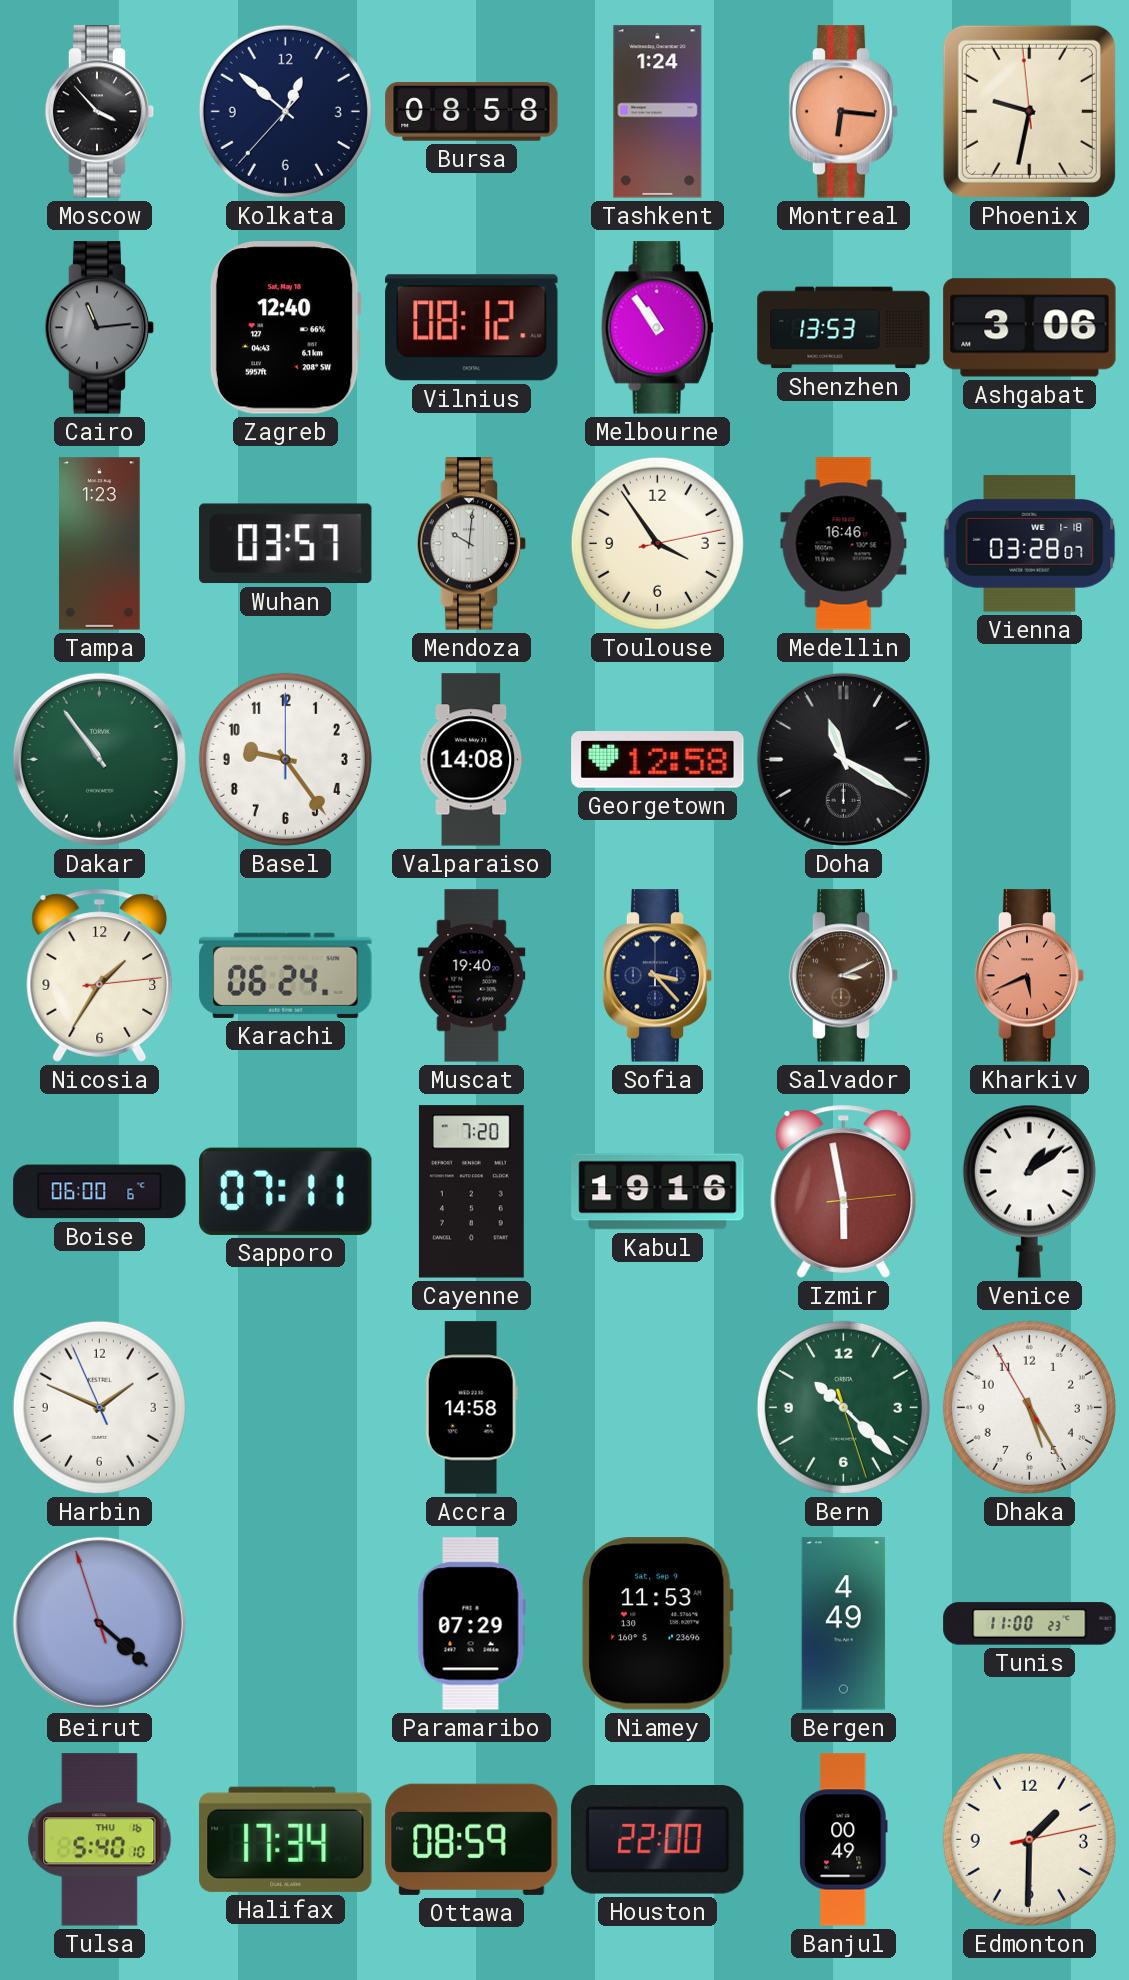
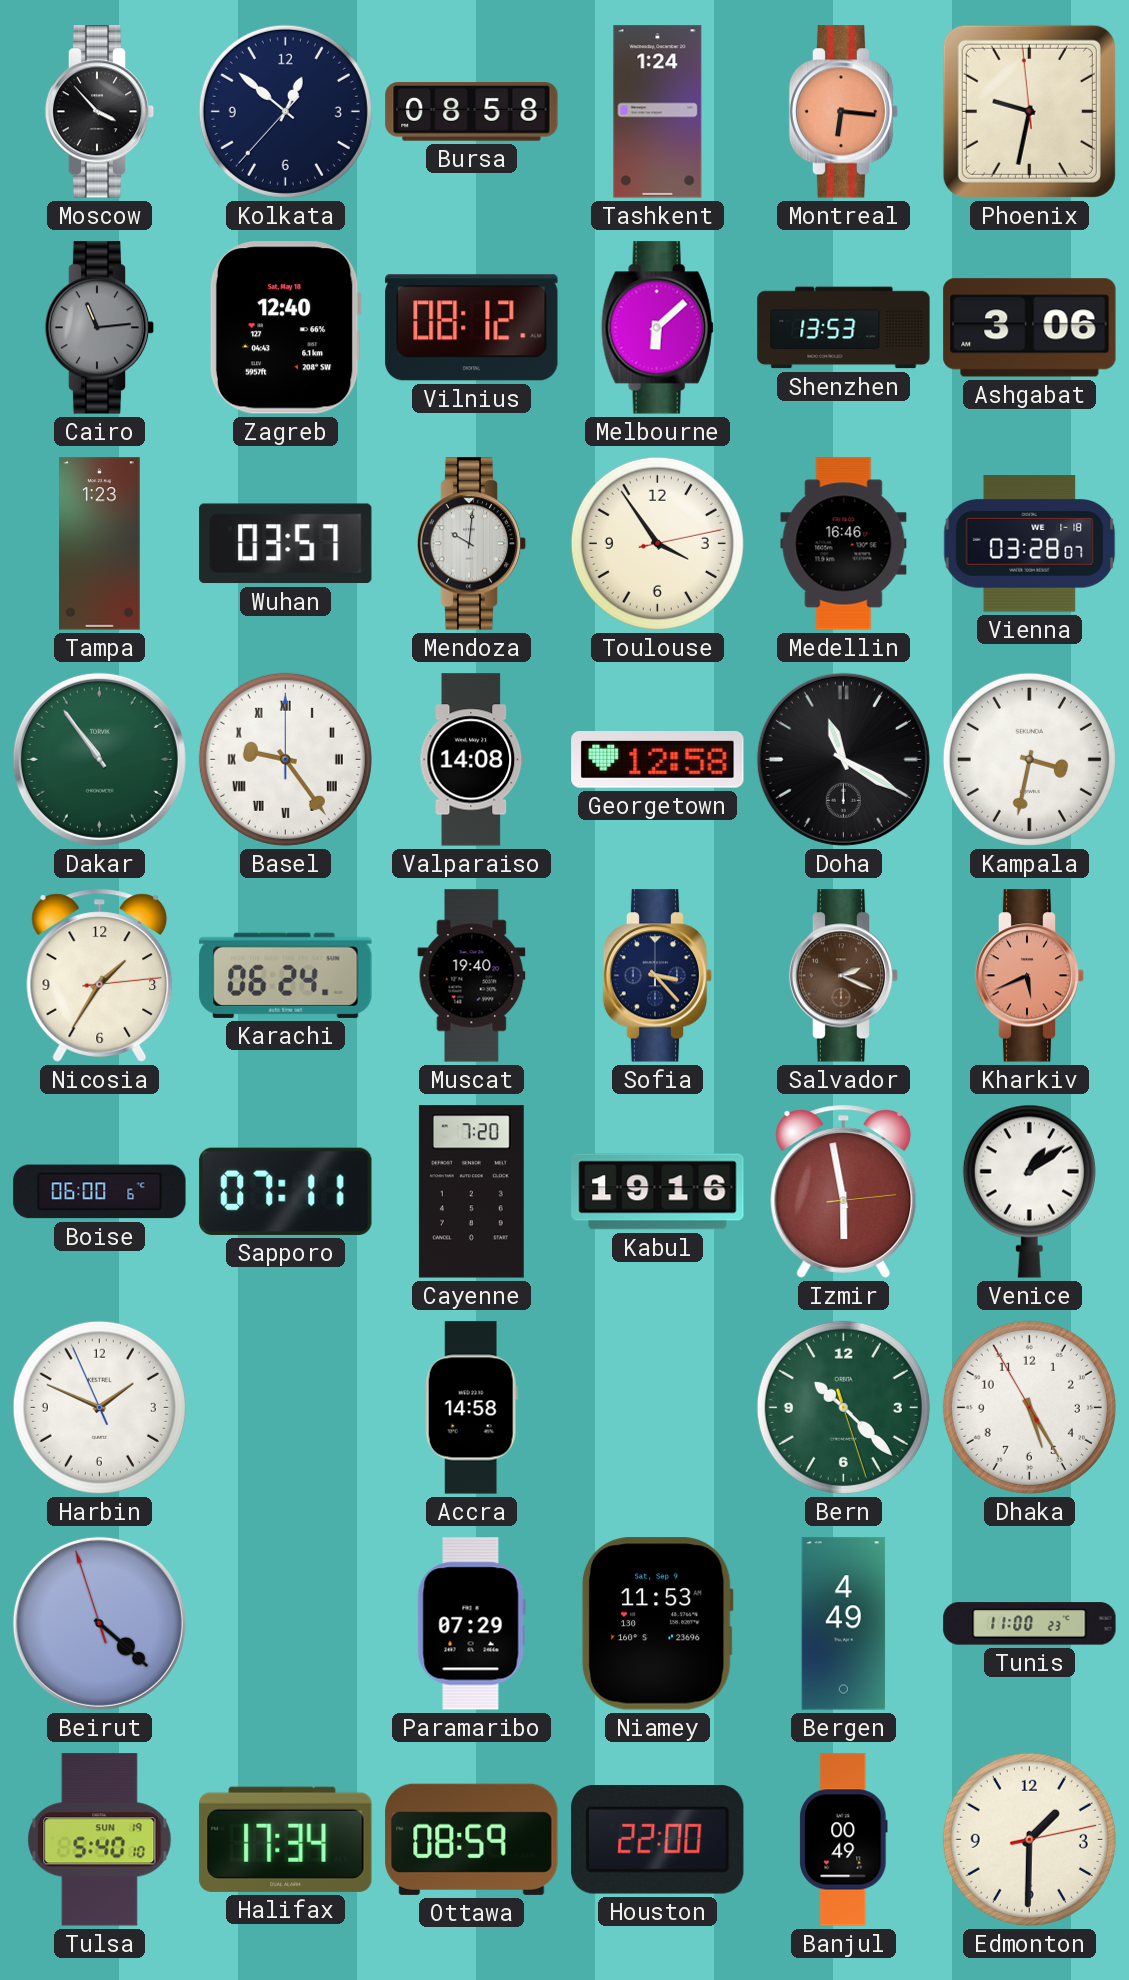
Melbourne: 10:54 -> 6:08
Basel numerals: Arabic -> Roman
Kampala: none -> 3:32
Salvador: 3:11 -> 2:19
Tulsa date: THU 16 -> SUN 19
